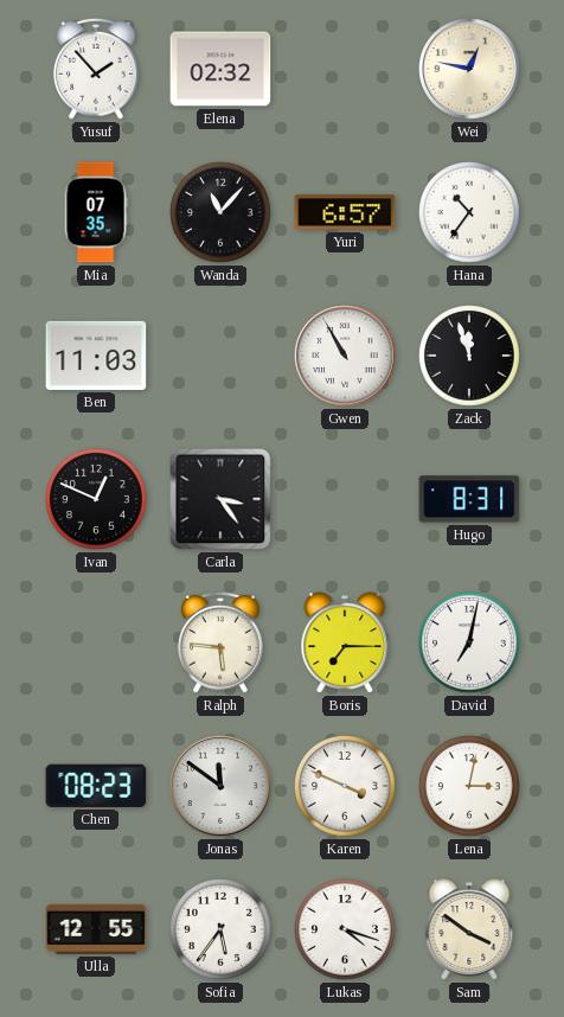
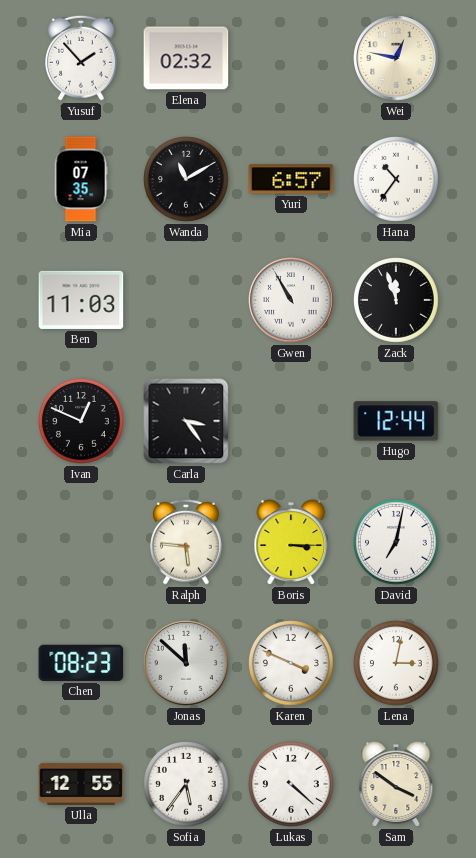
Wanda: 11:07 -> 11:10
Hugo: 8:31 -> 12:44
Boris: 7:15 -> 3:15
Jonas: 11:51 -> 11:52
Lukas: 4:18 -> 4:22
